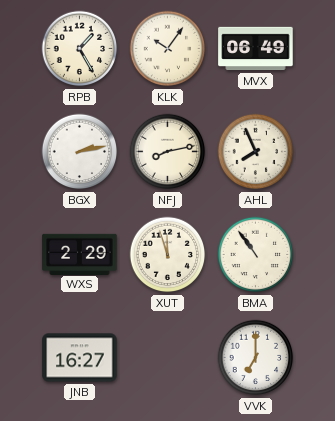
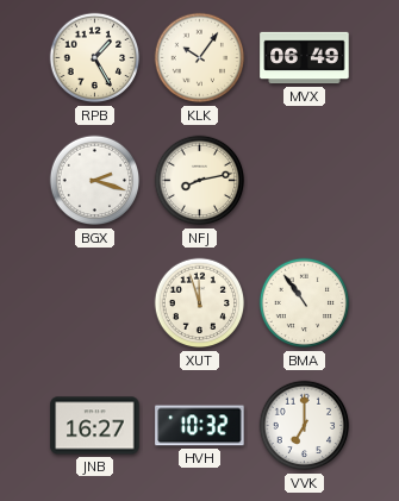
BGX: 2:13 -> 2:18
AHL: 7:56 -> none
WXS: 2:29 -> none
HVH: none -> 10:32
